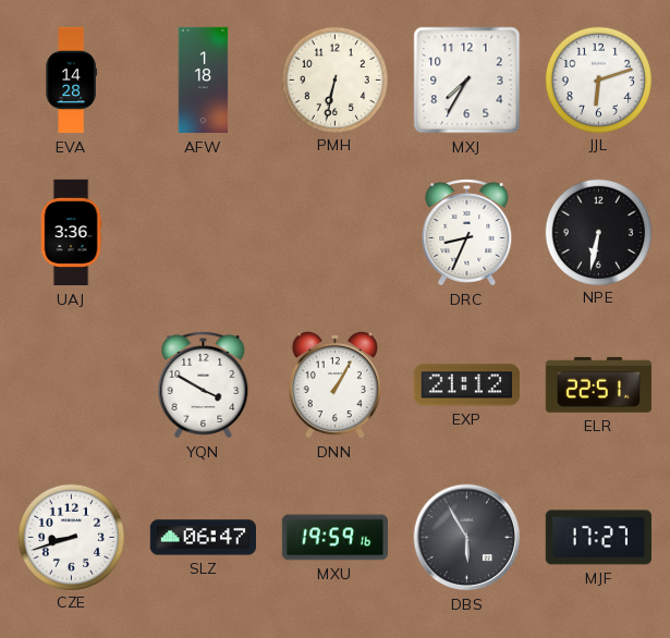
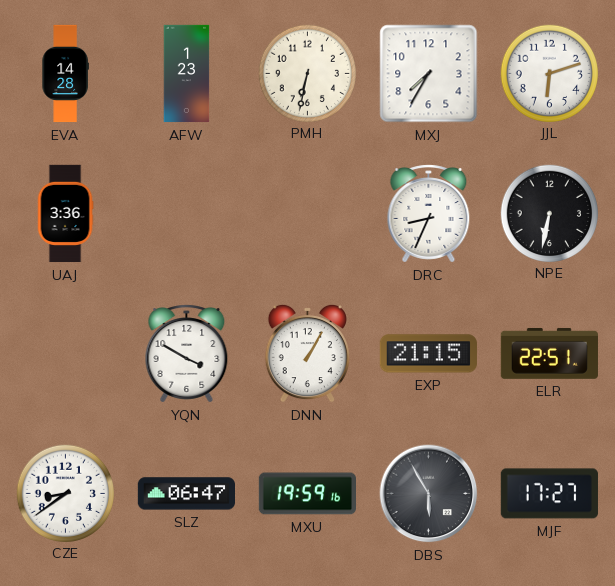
AFW: 1:18 -> 1:23
EXP: 21:12 -> 21:15
CZE: 8:42 -> 8:39
